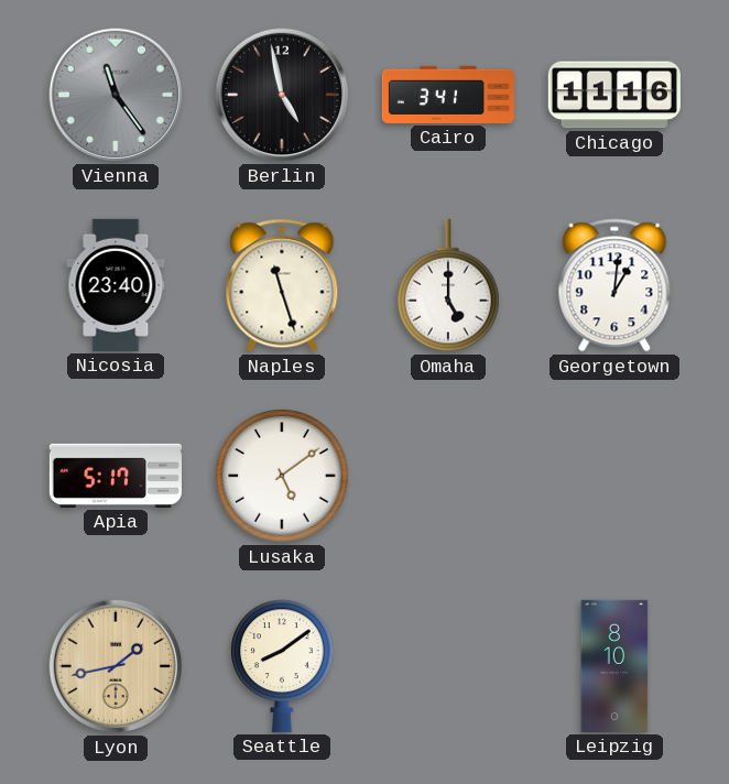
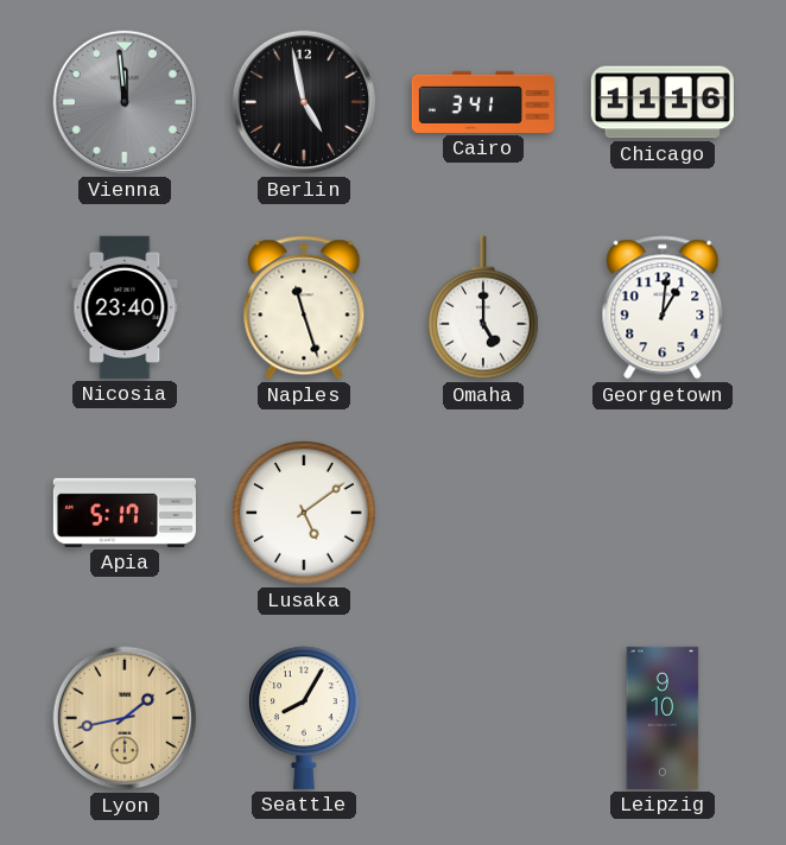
Vienna: 11:24 -> 11:59
Seattle: 8:09 -> 8:05
Leipzig: 8:10 -> 9:10
